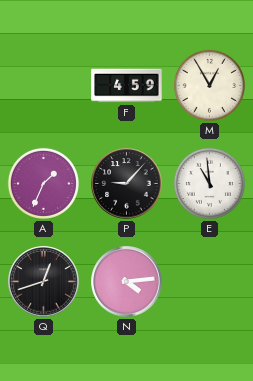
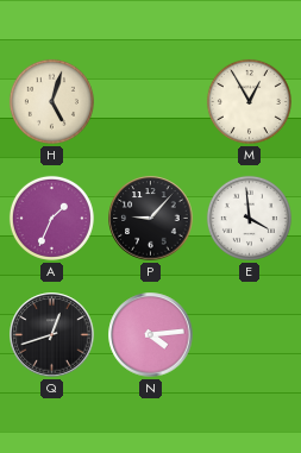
H: none -> 5:03
F: 4:59 -> none
E: 10:59 -> 3:59
